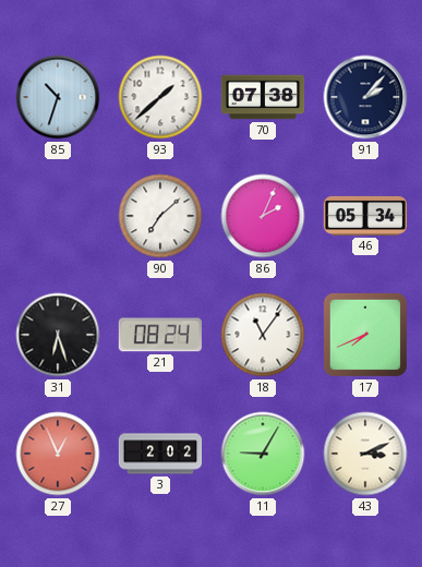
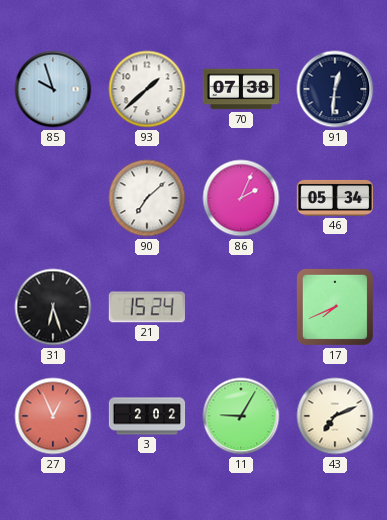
85: 10:33 -> 9:57
91: 2:07 -> 12:31
21: 08:24 -> 15:24
18: 11:06 -> none
43: 3:11 -> 7:11
